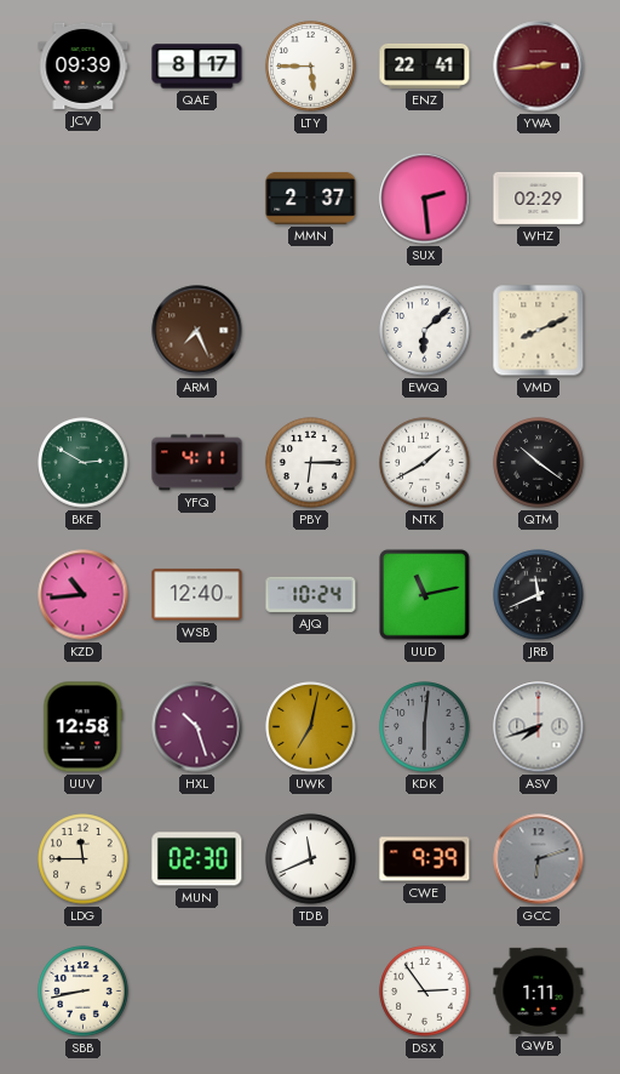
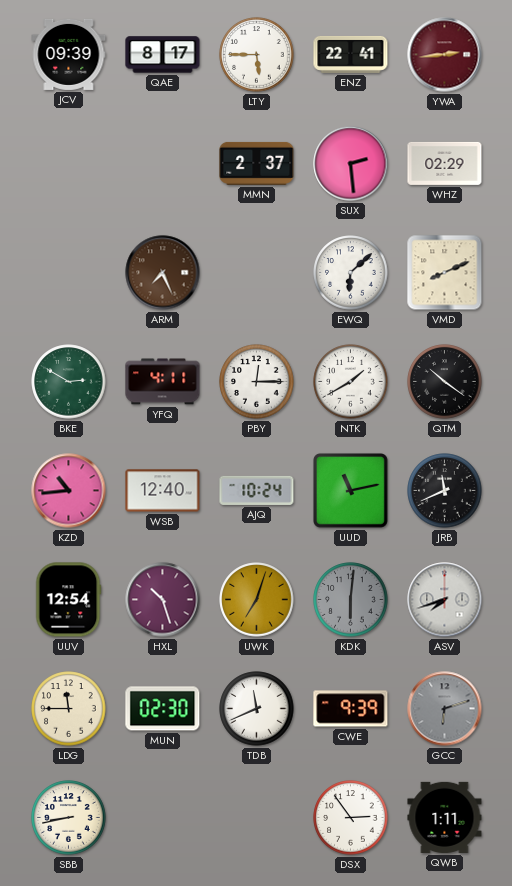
PBY: 6:15 -> 12:15
UUV: 12:58 -> 12:54
UWK: 7:02 -> 7:03
